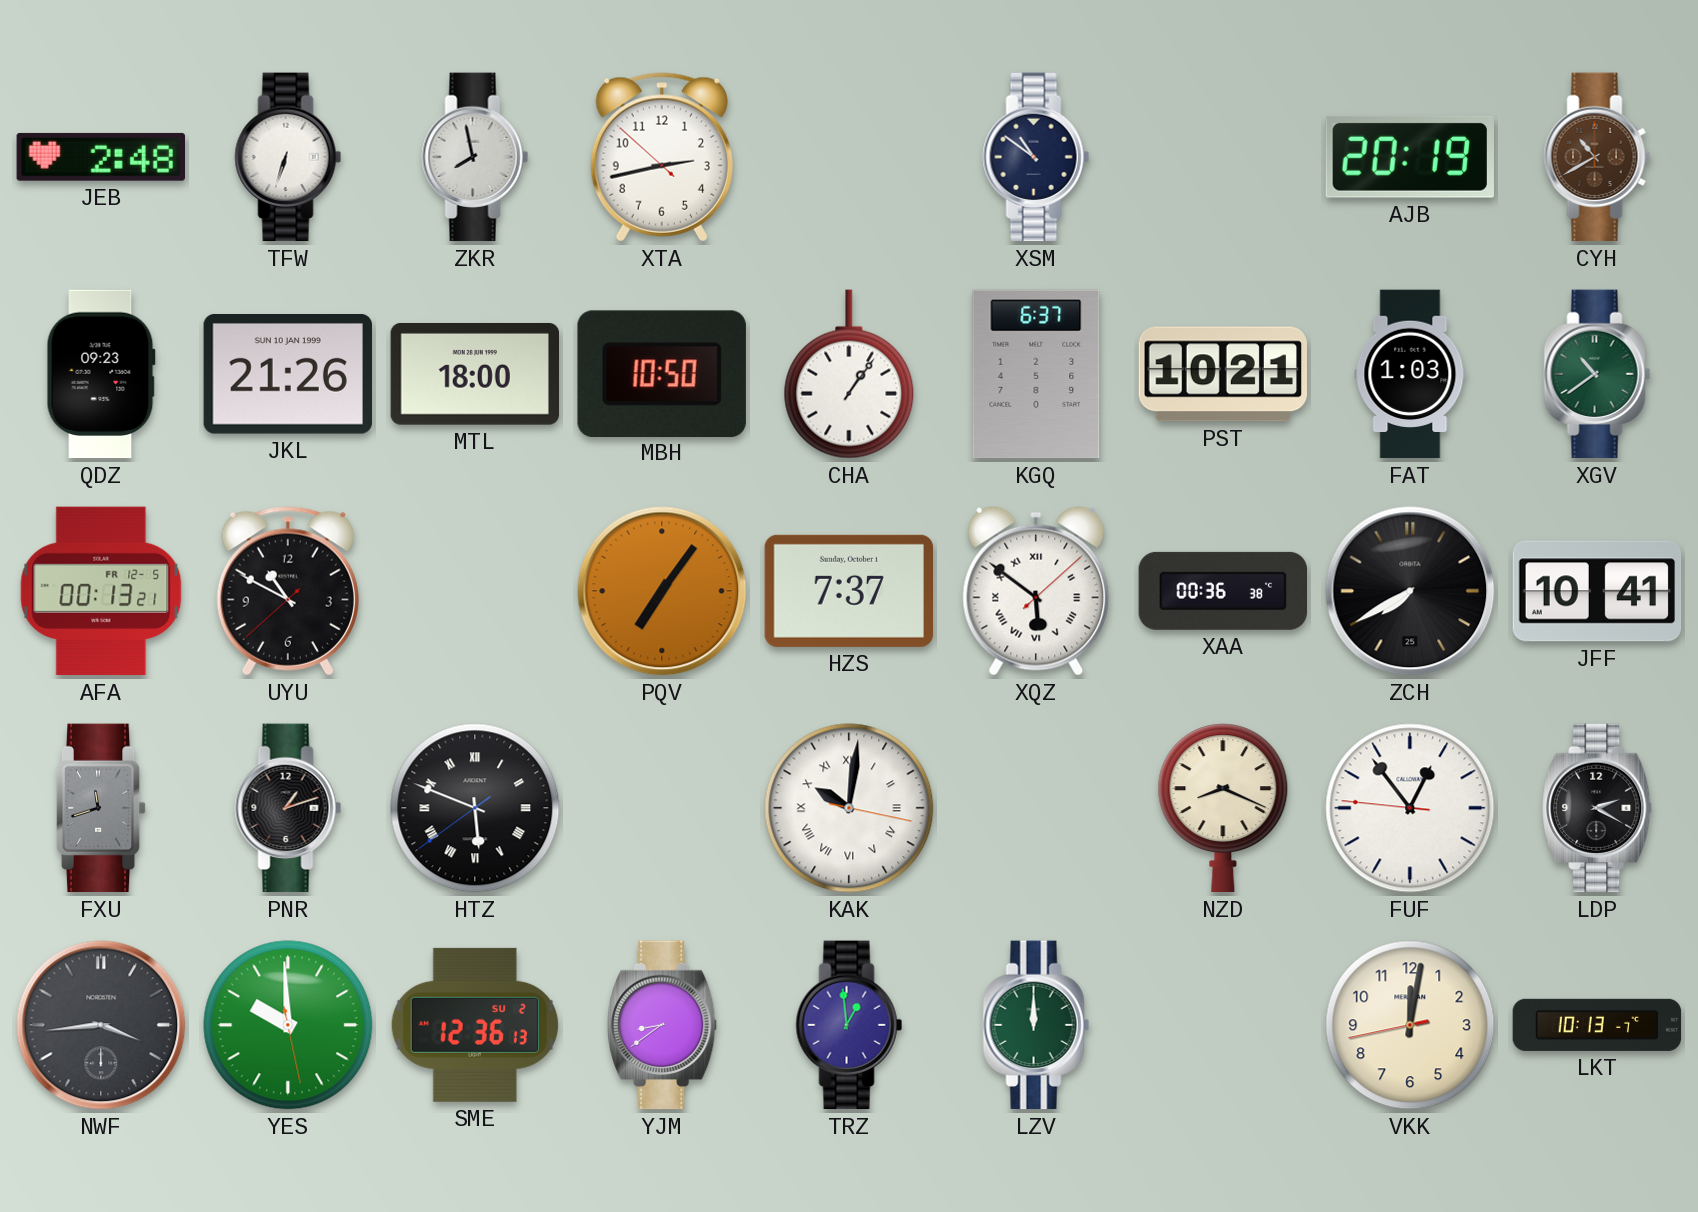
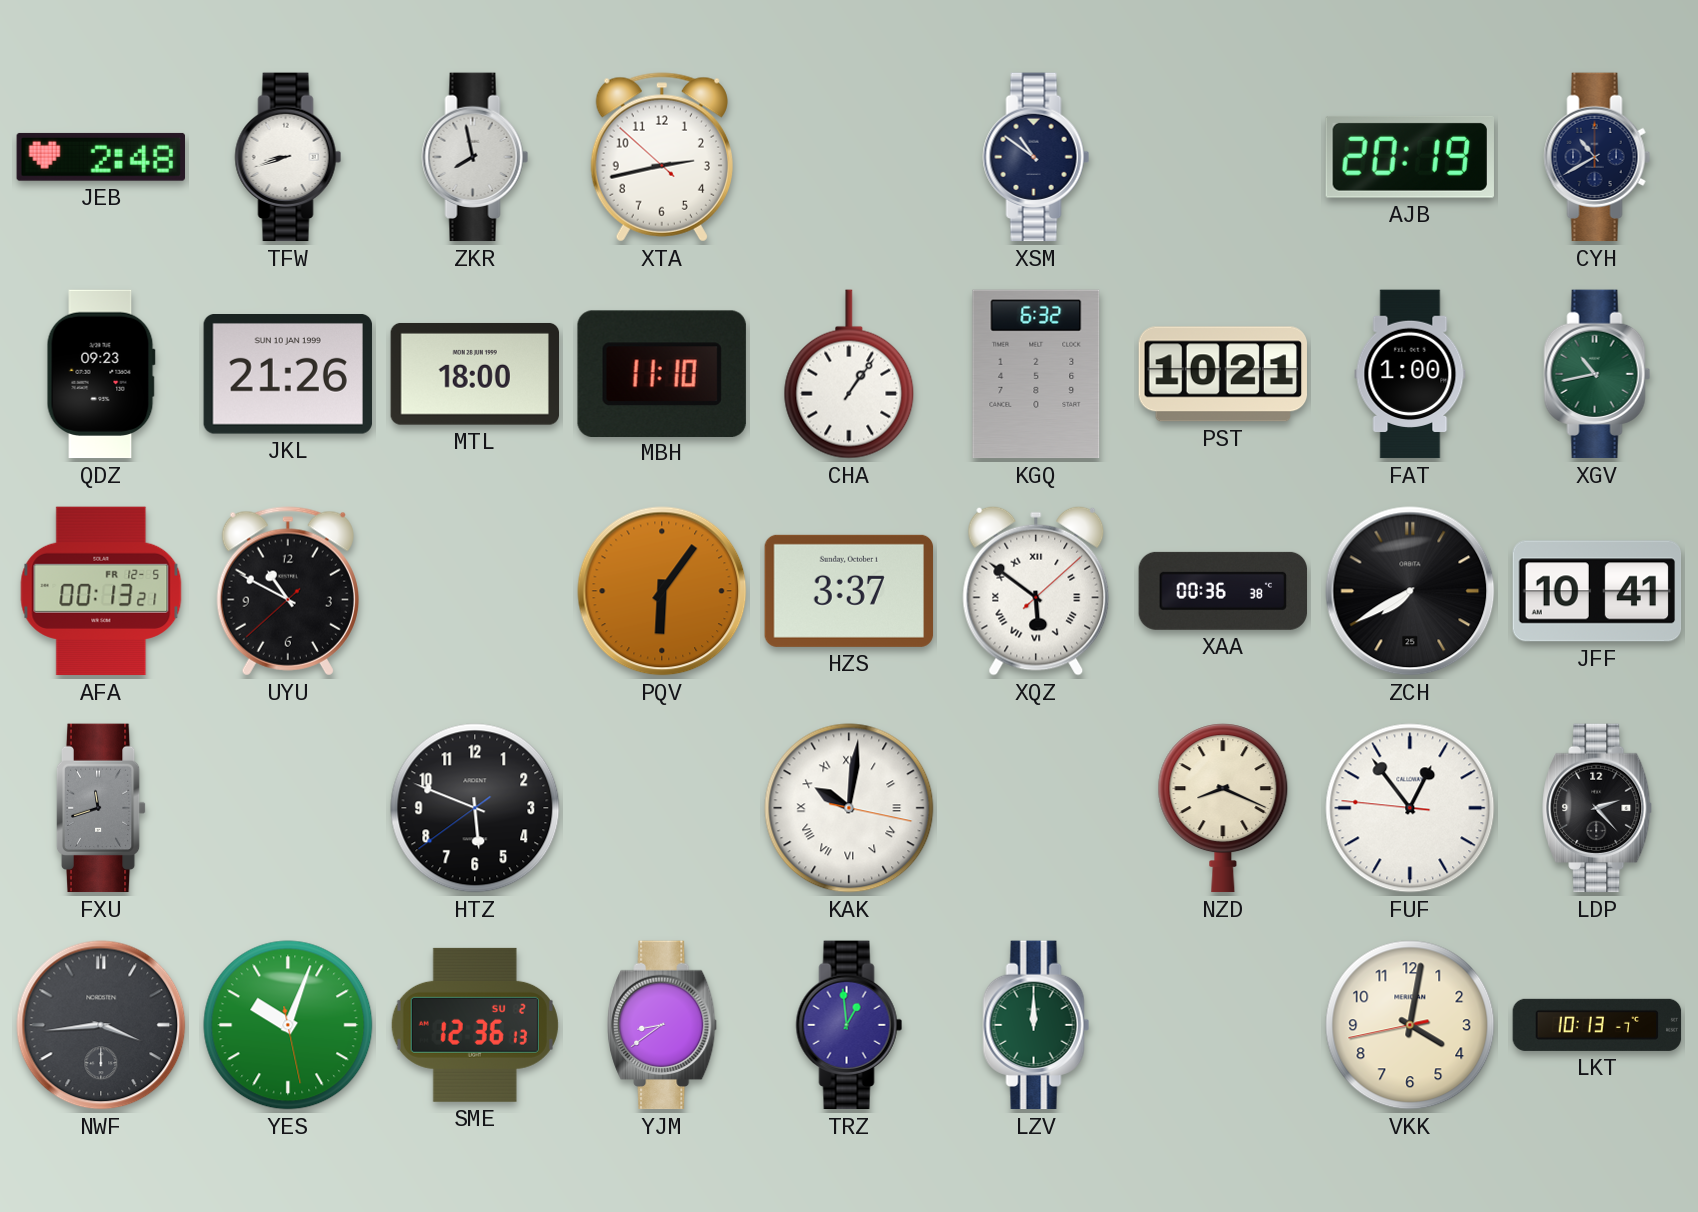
TFW: 6:33 -> 8:42
CYH dial: brown -> navy
MBH: 10:50 -> 11:10
KGQ: 6:37 -> 6:32
FAT: 1:03 -> 1:00
XGV: 10:39 -> 10:43
PQV: 7:06 -> 6:06
HZS: 7:37 -> 3:37
PNR: 1:12 -> none
HTZ numerals: Roman -> Arabic
LDP: 2:20 -> 2:23
YES: 9:59 -> 10:03
VKK: 12:01 -> 4:01
